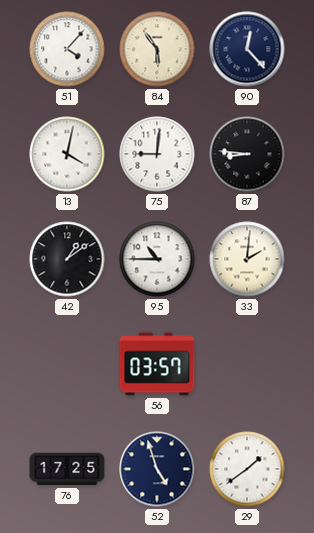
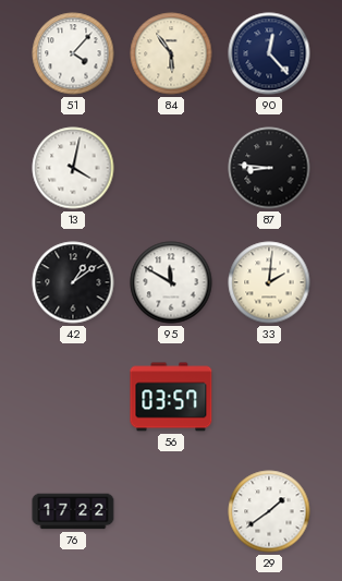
75: 9:01 -> none
95: 10:45 -> 11:50
76: 17:25 -> 17:22
52: 4:57 -> none
